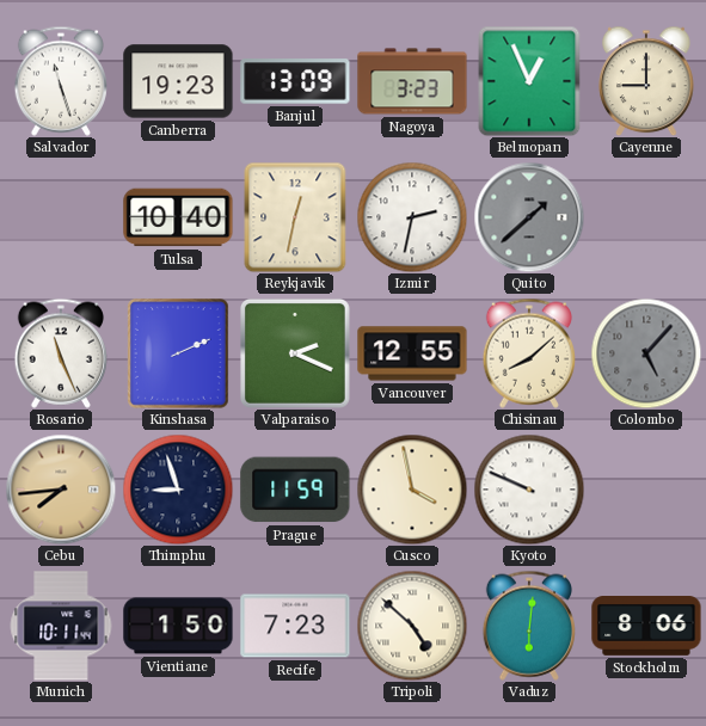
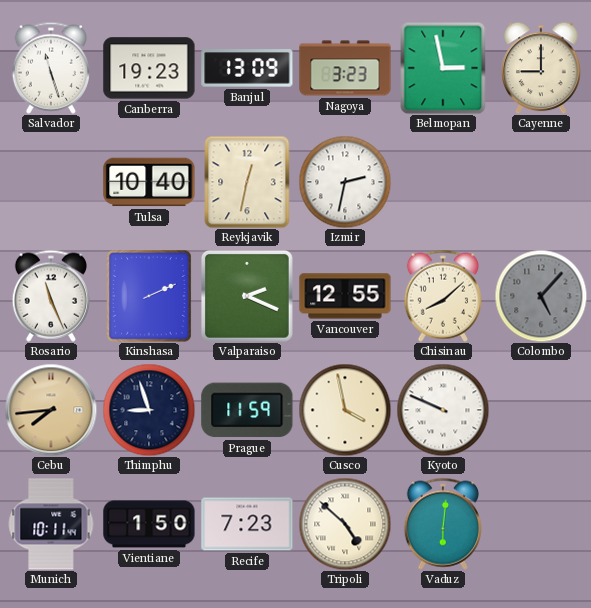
Belmopan: 12:56 -> 2:58
Quito: 1:38 -> none
Stockholm: 8:06 -> none
